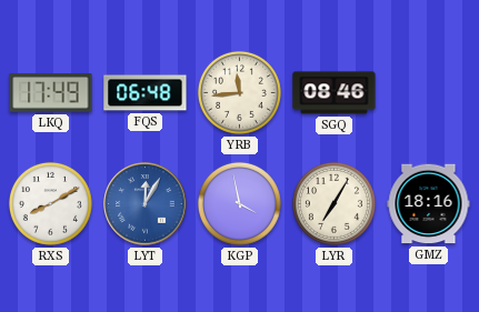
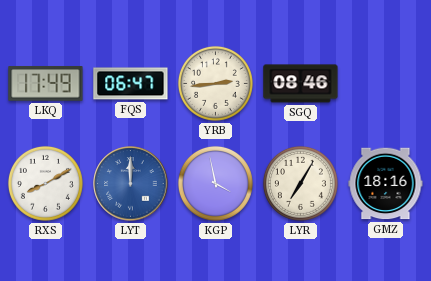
FQS: 06:48 -> 06:47
YRB: 11:44 -> 2:44
LYT: 12:05 -> 12:00
